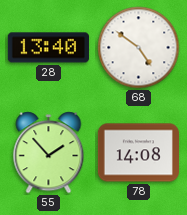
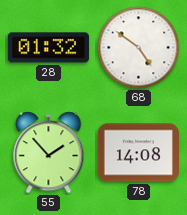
28: 13:40 -> 01:32
